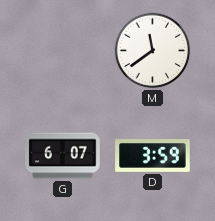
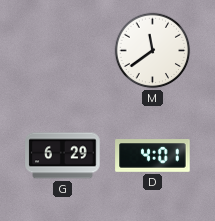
G: 6:07 -> 6:29
D: 3:59 -> 4:01
